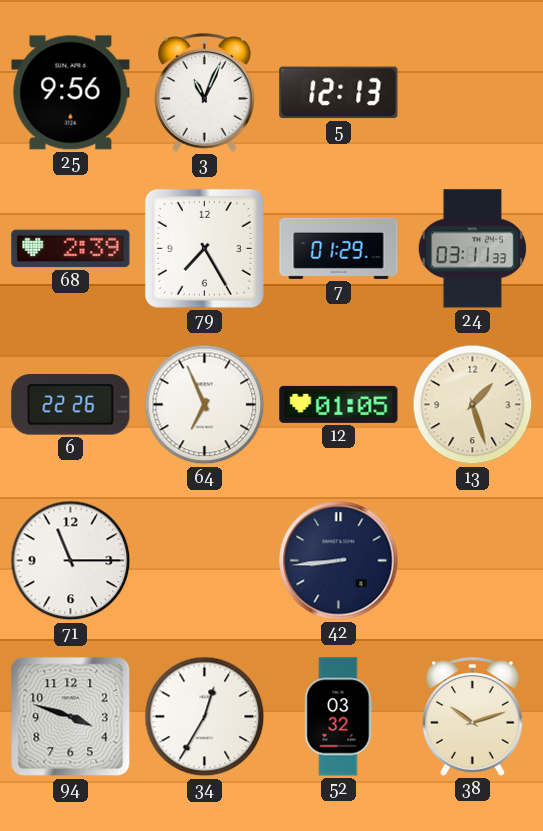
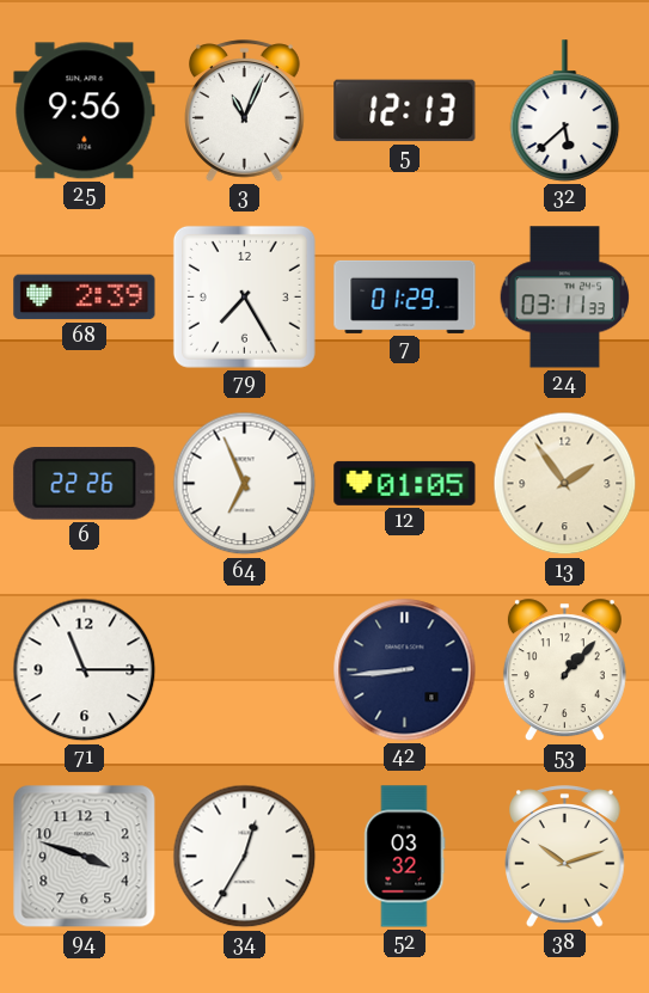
32: none -> 5:38
13: 1:27 -> 1:54
53: none -> 1:07
